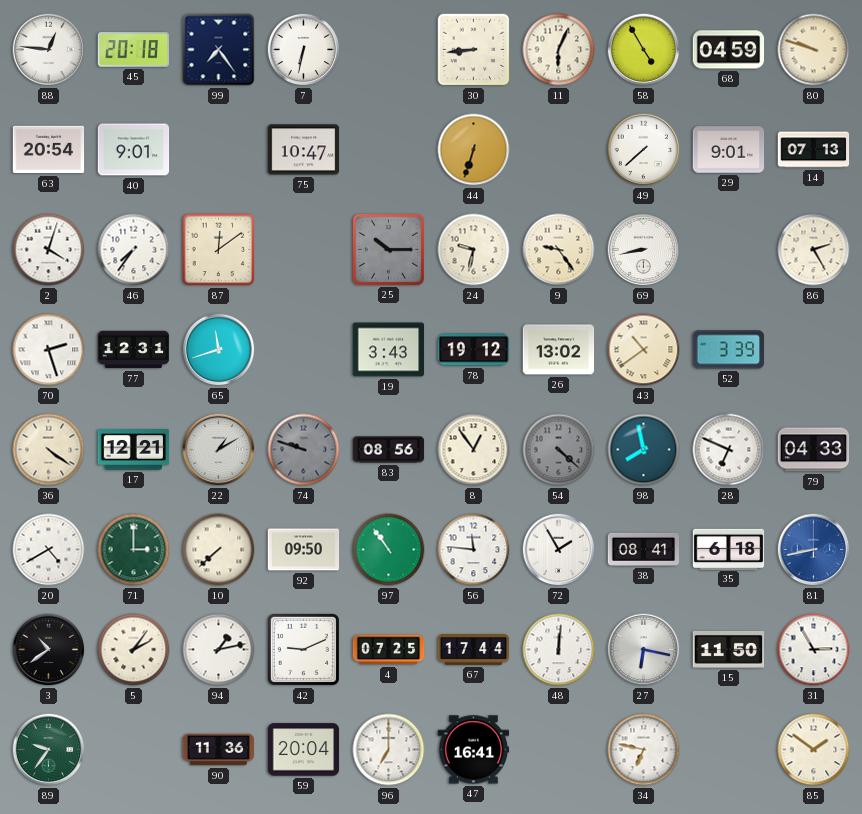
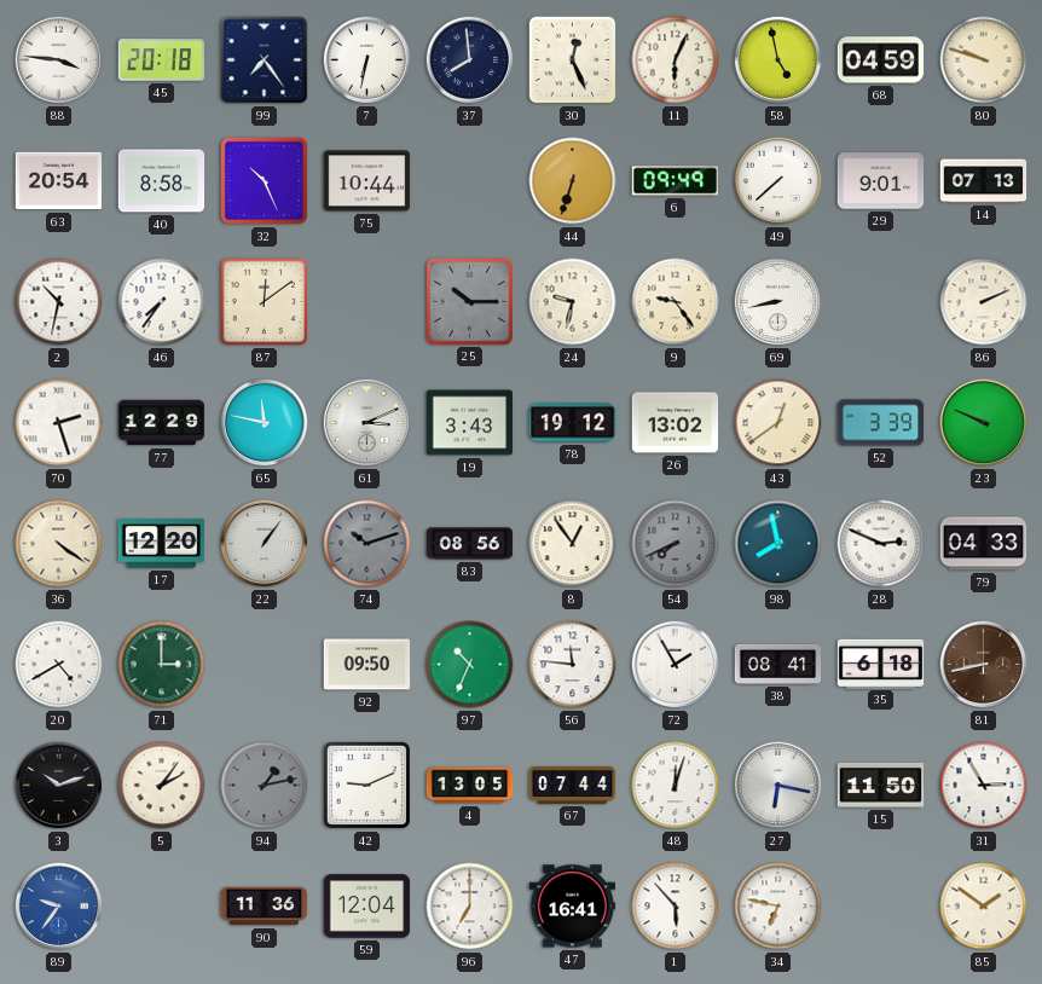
88: 12:46 -> 3:46
37: none -> 7:59
30: 8:44 -> 12:26
58: 4:55 -> 4:58
40: 9:01 -> 8:58
32: none -> 10:26
75: 10:47 -> 10:44
6: none -> 09:49
2: 4:03 -> 10:32
86: 2:25 -> 2:11
77: 12:31 -> 12:29
65: 11:42 -> 11:47
61: none -> 3:11
43: 10:39 -> 12:39
23: none -> 9:49
17: 12:21 -> 12:20
22: 1:10 -> 1:06
74: 9:48 -> 10:12
54: 4:22 -> 7:41
28: 6:49 -> 2:49
10: 7:38 -> none
97: 10:54 -> 10:34
81 dial: blue -> brown
3: 10:39 -> 10:12
94 dial: white -> grey
4: 07:25 -> 13:05
67: 17:44 -> 07:44
48: 12:01 -> 12:03
89 dial: green -> blue
59: 20:04 -> 12:04
1: none -> 5:53
